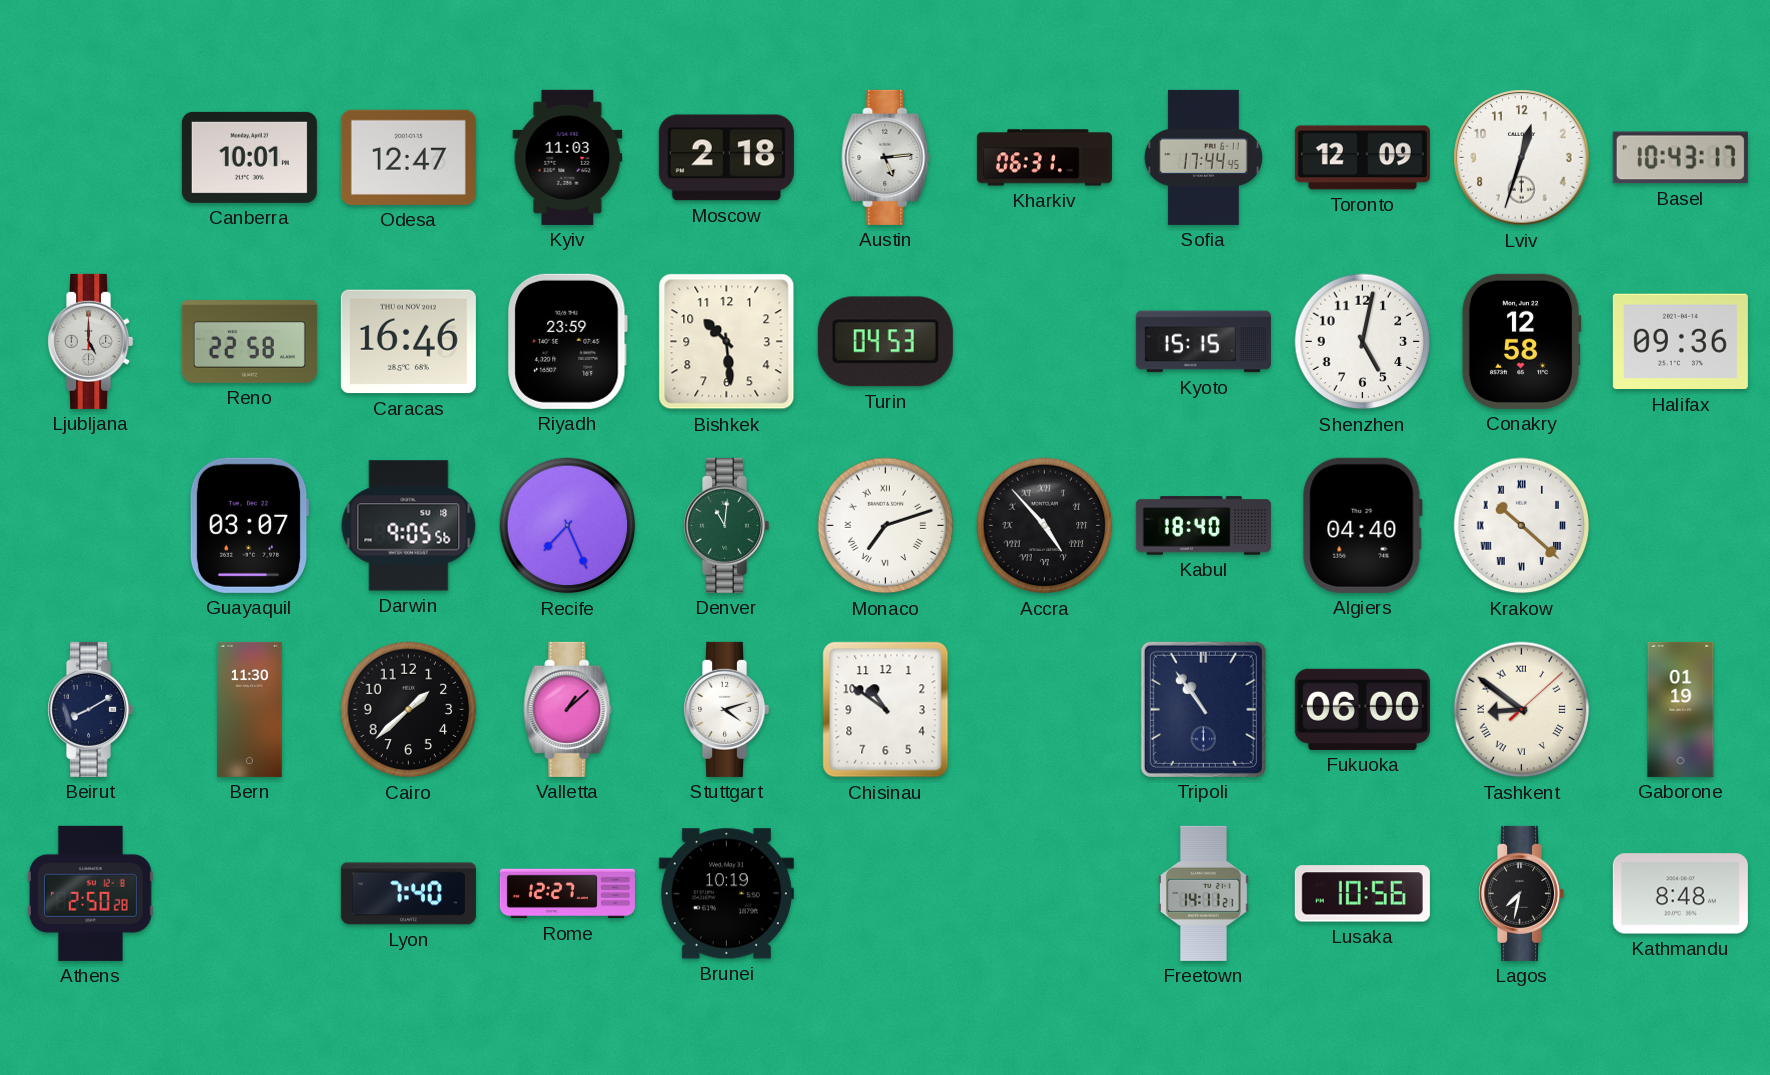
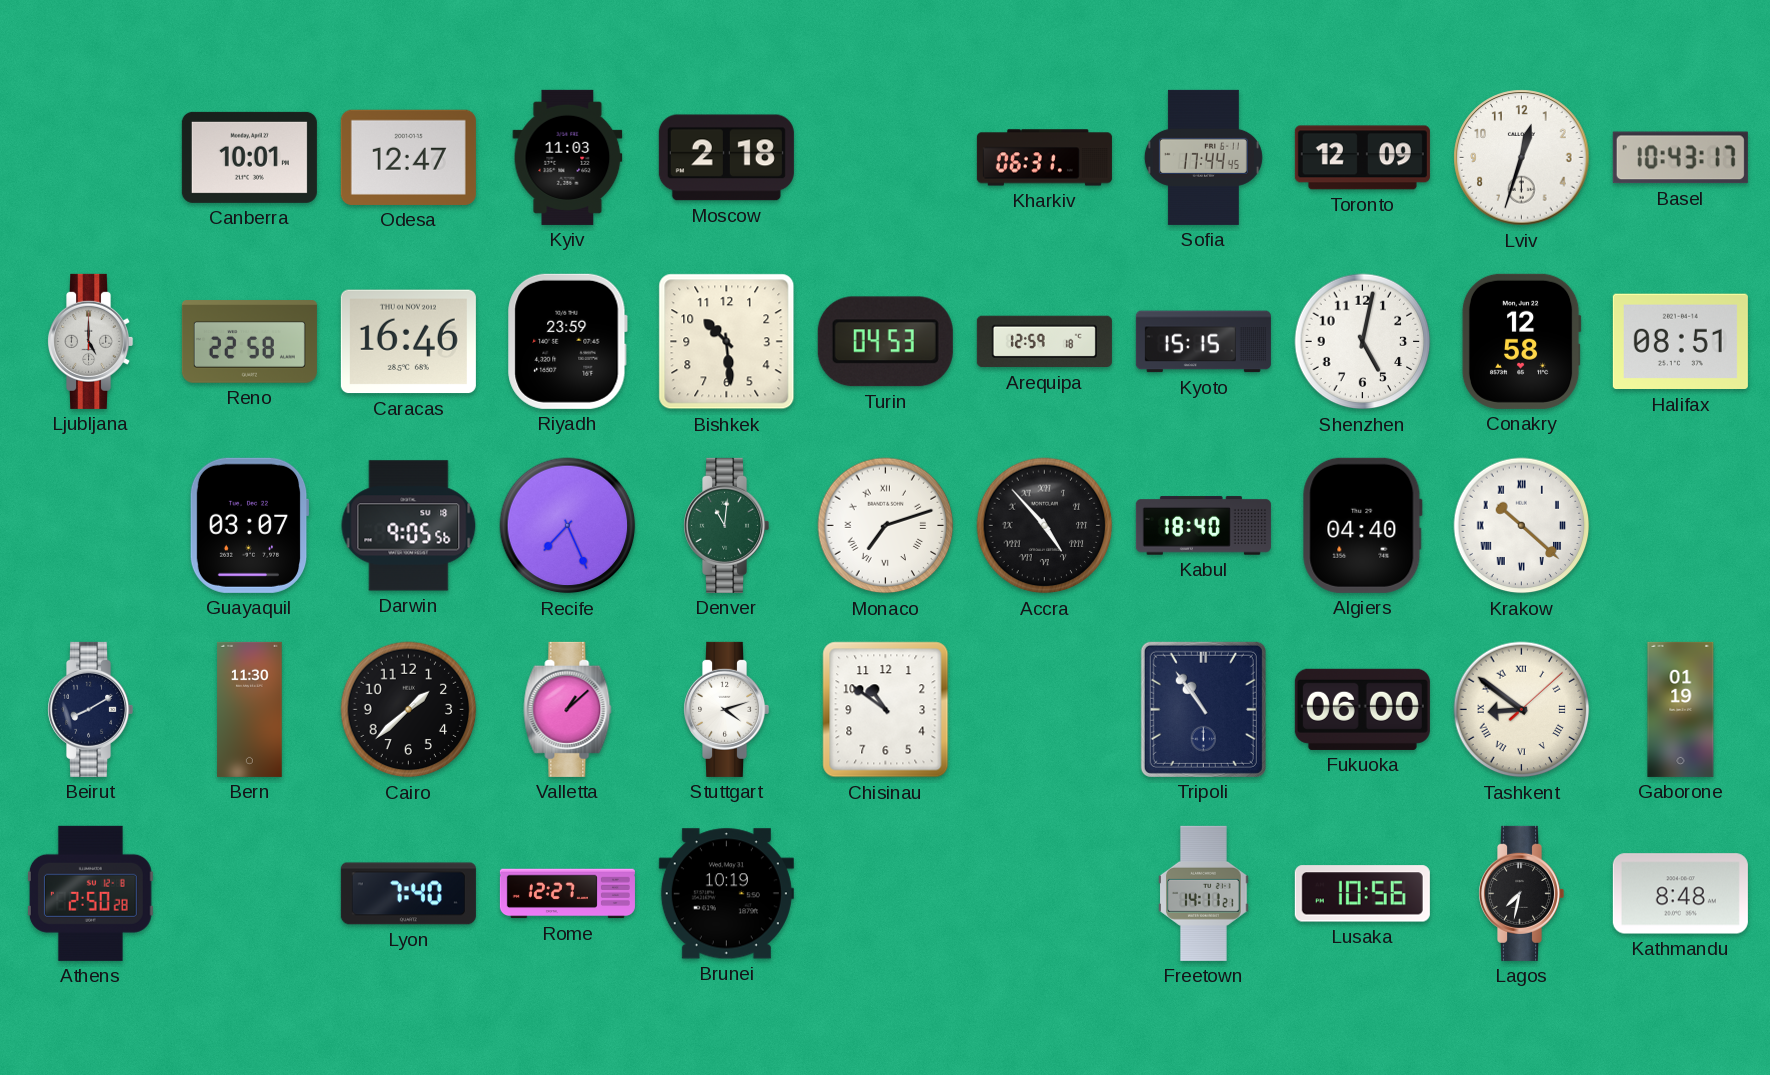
Austin: 5:14 -> none
Arequipa: none -> 12:59
Halifax: 09:36 -> 08:51
